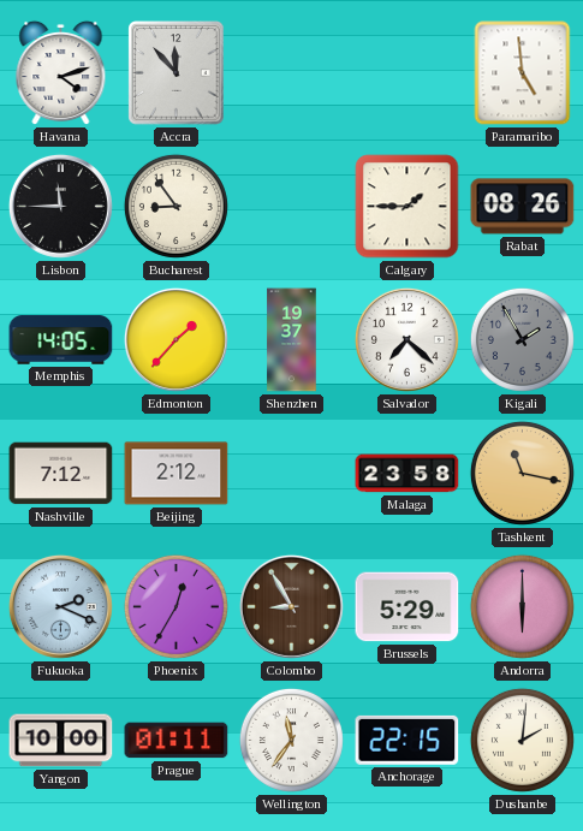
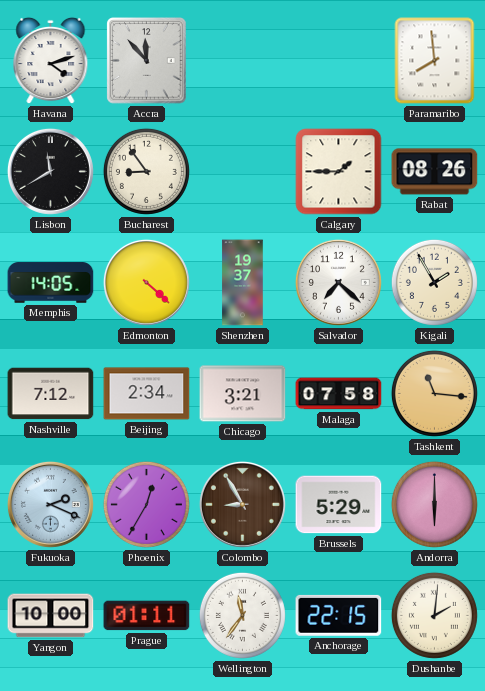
Paramaribo: 4:59 -> 7:59
Lisbon: 11:45 -> 11:40
Edmonton: 1:37 -> 4:22
Kigali dial: grey -> cream
Beijing: 2:12 -> 2:34
Chicago: none -> 3:21
Malaga: 23:58 -> 07:58
Tashkent: 11:17 -> 11:16
